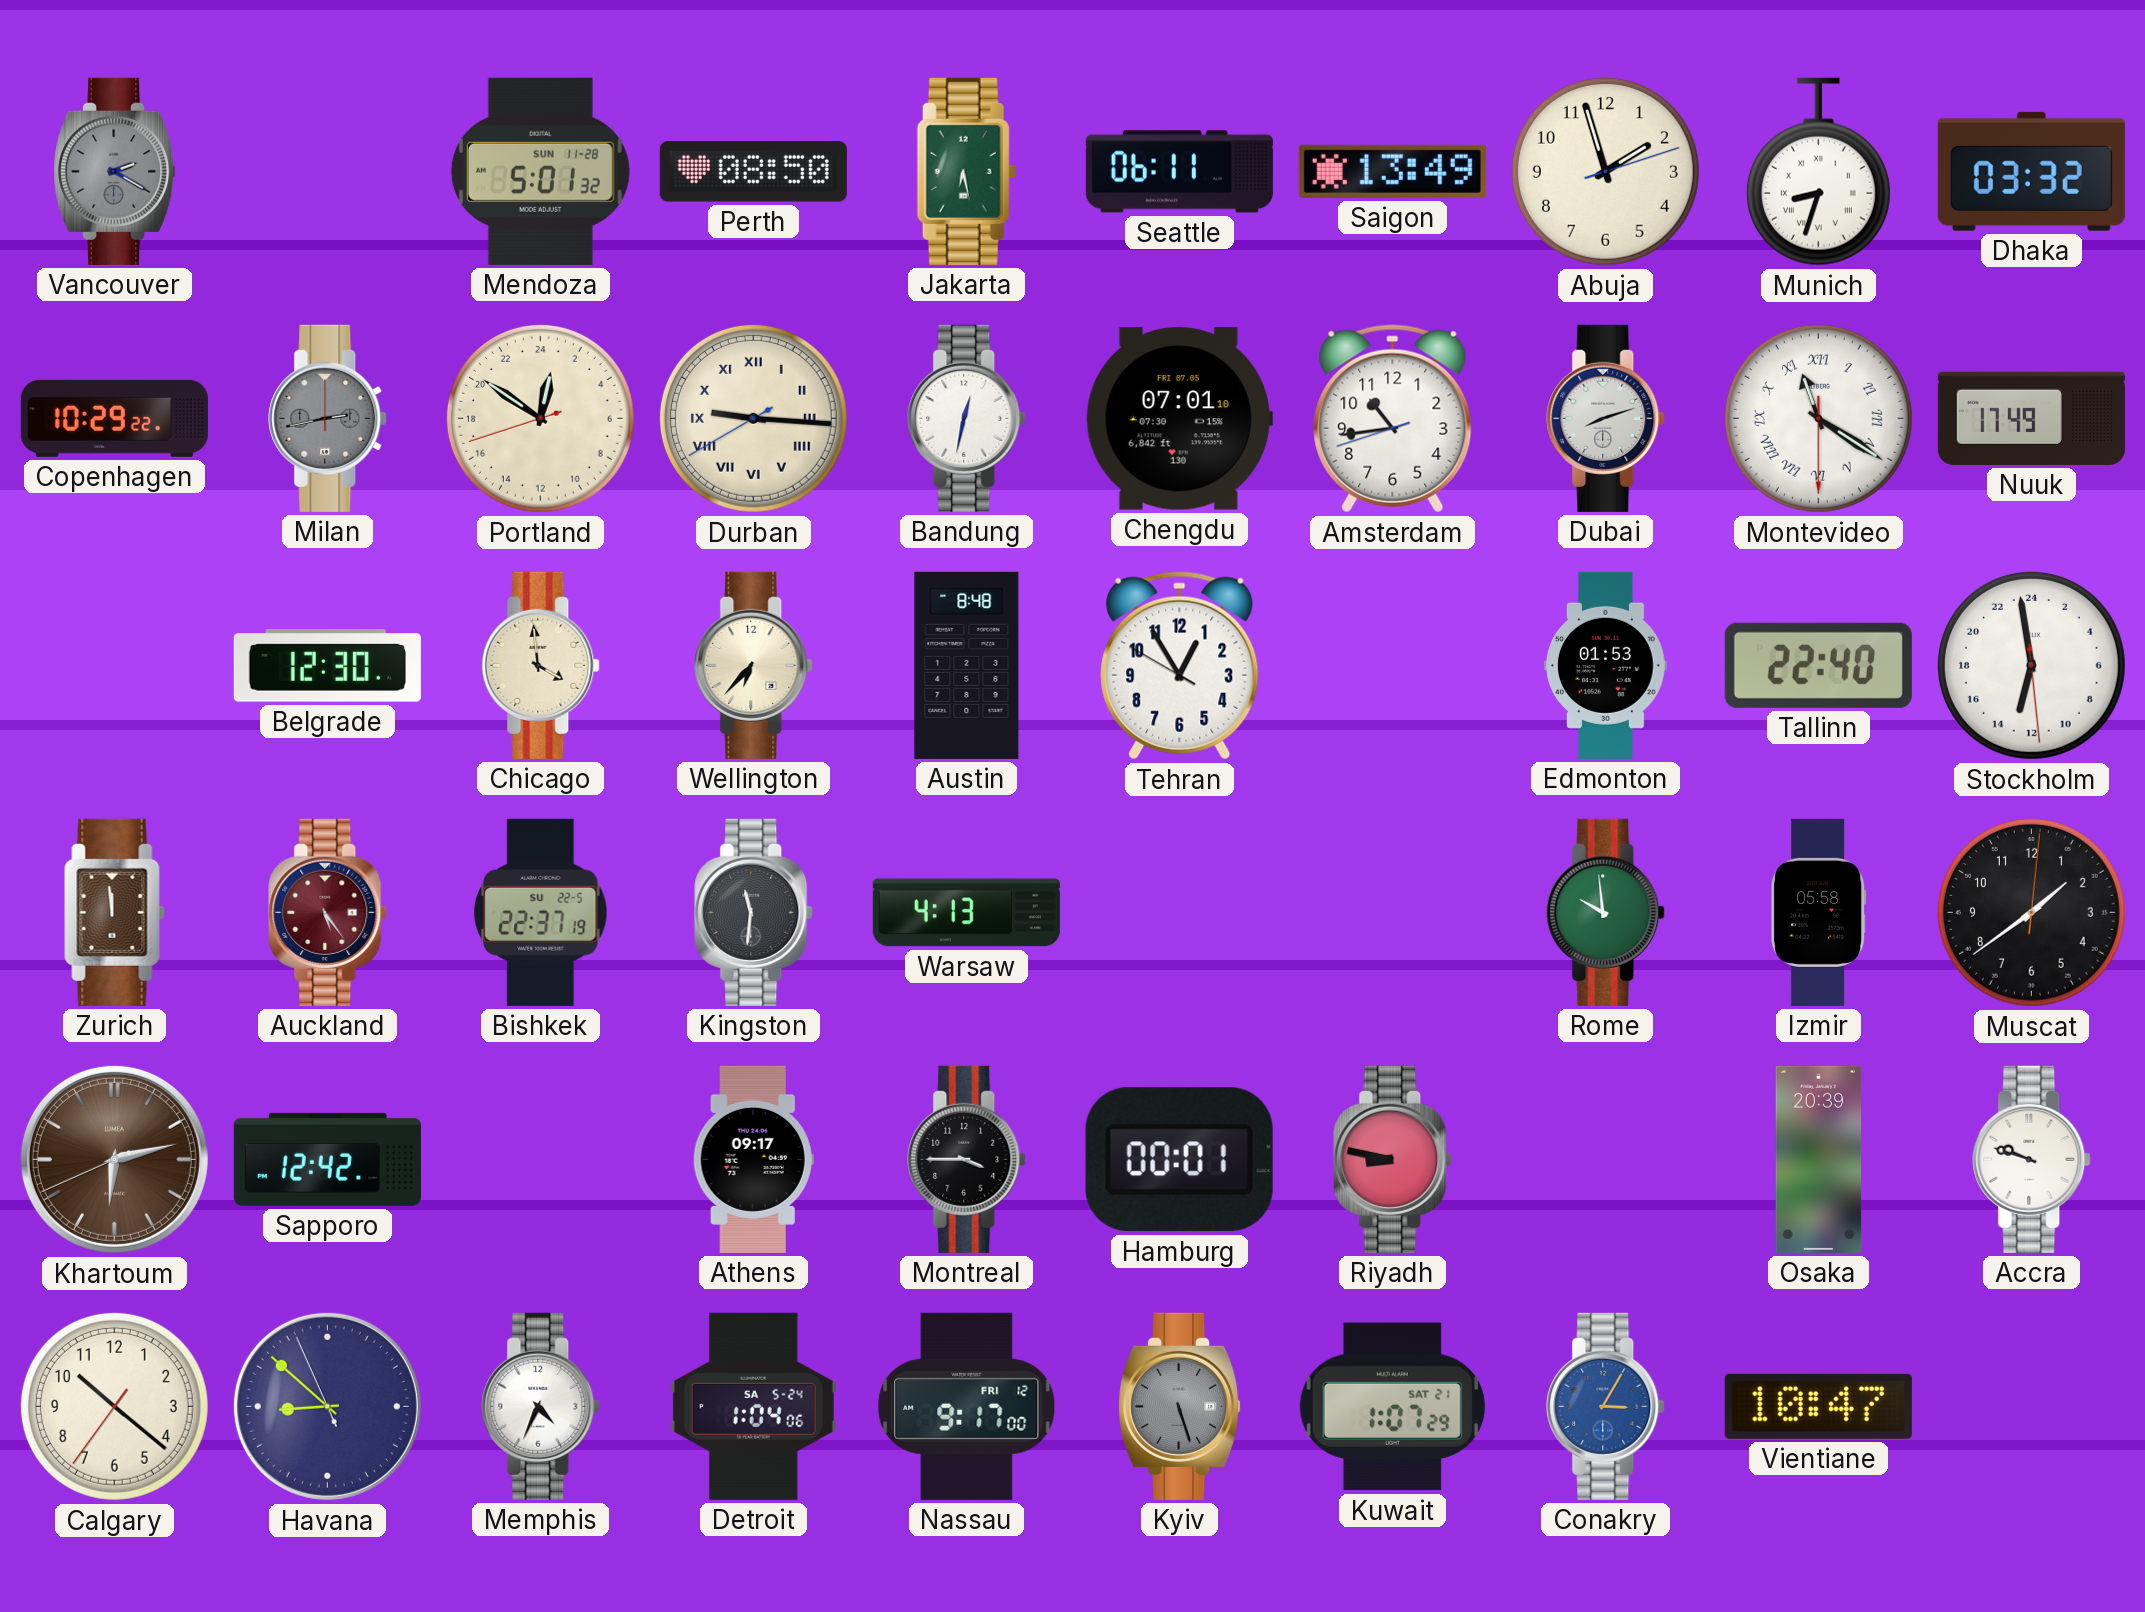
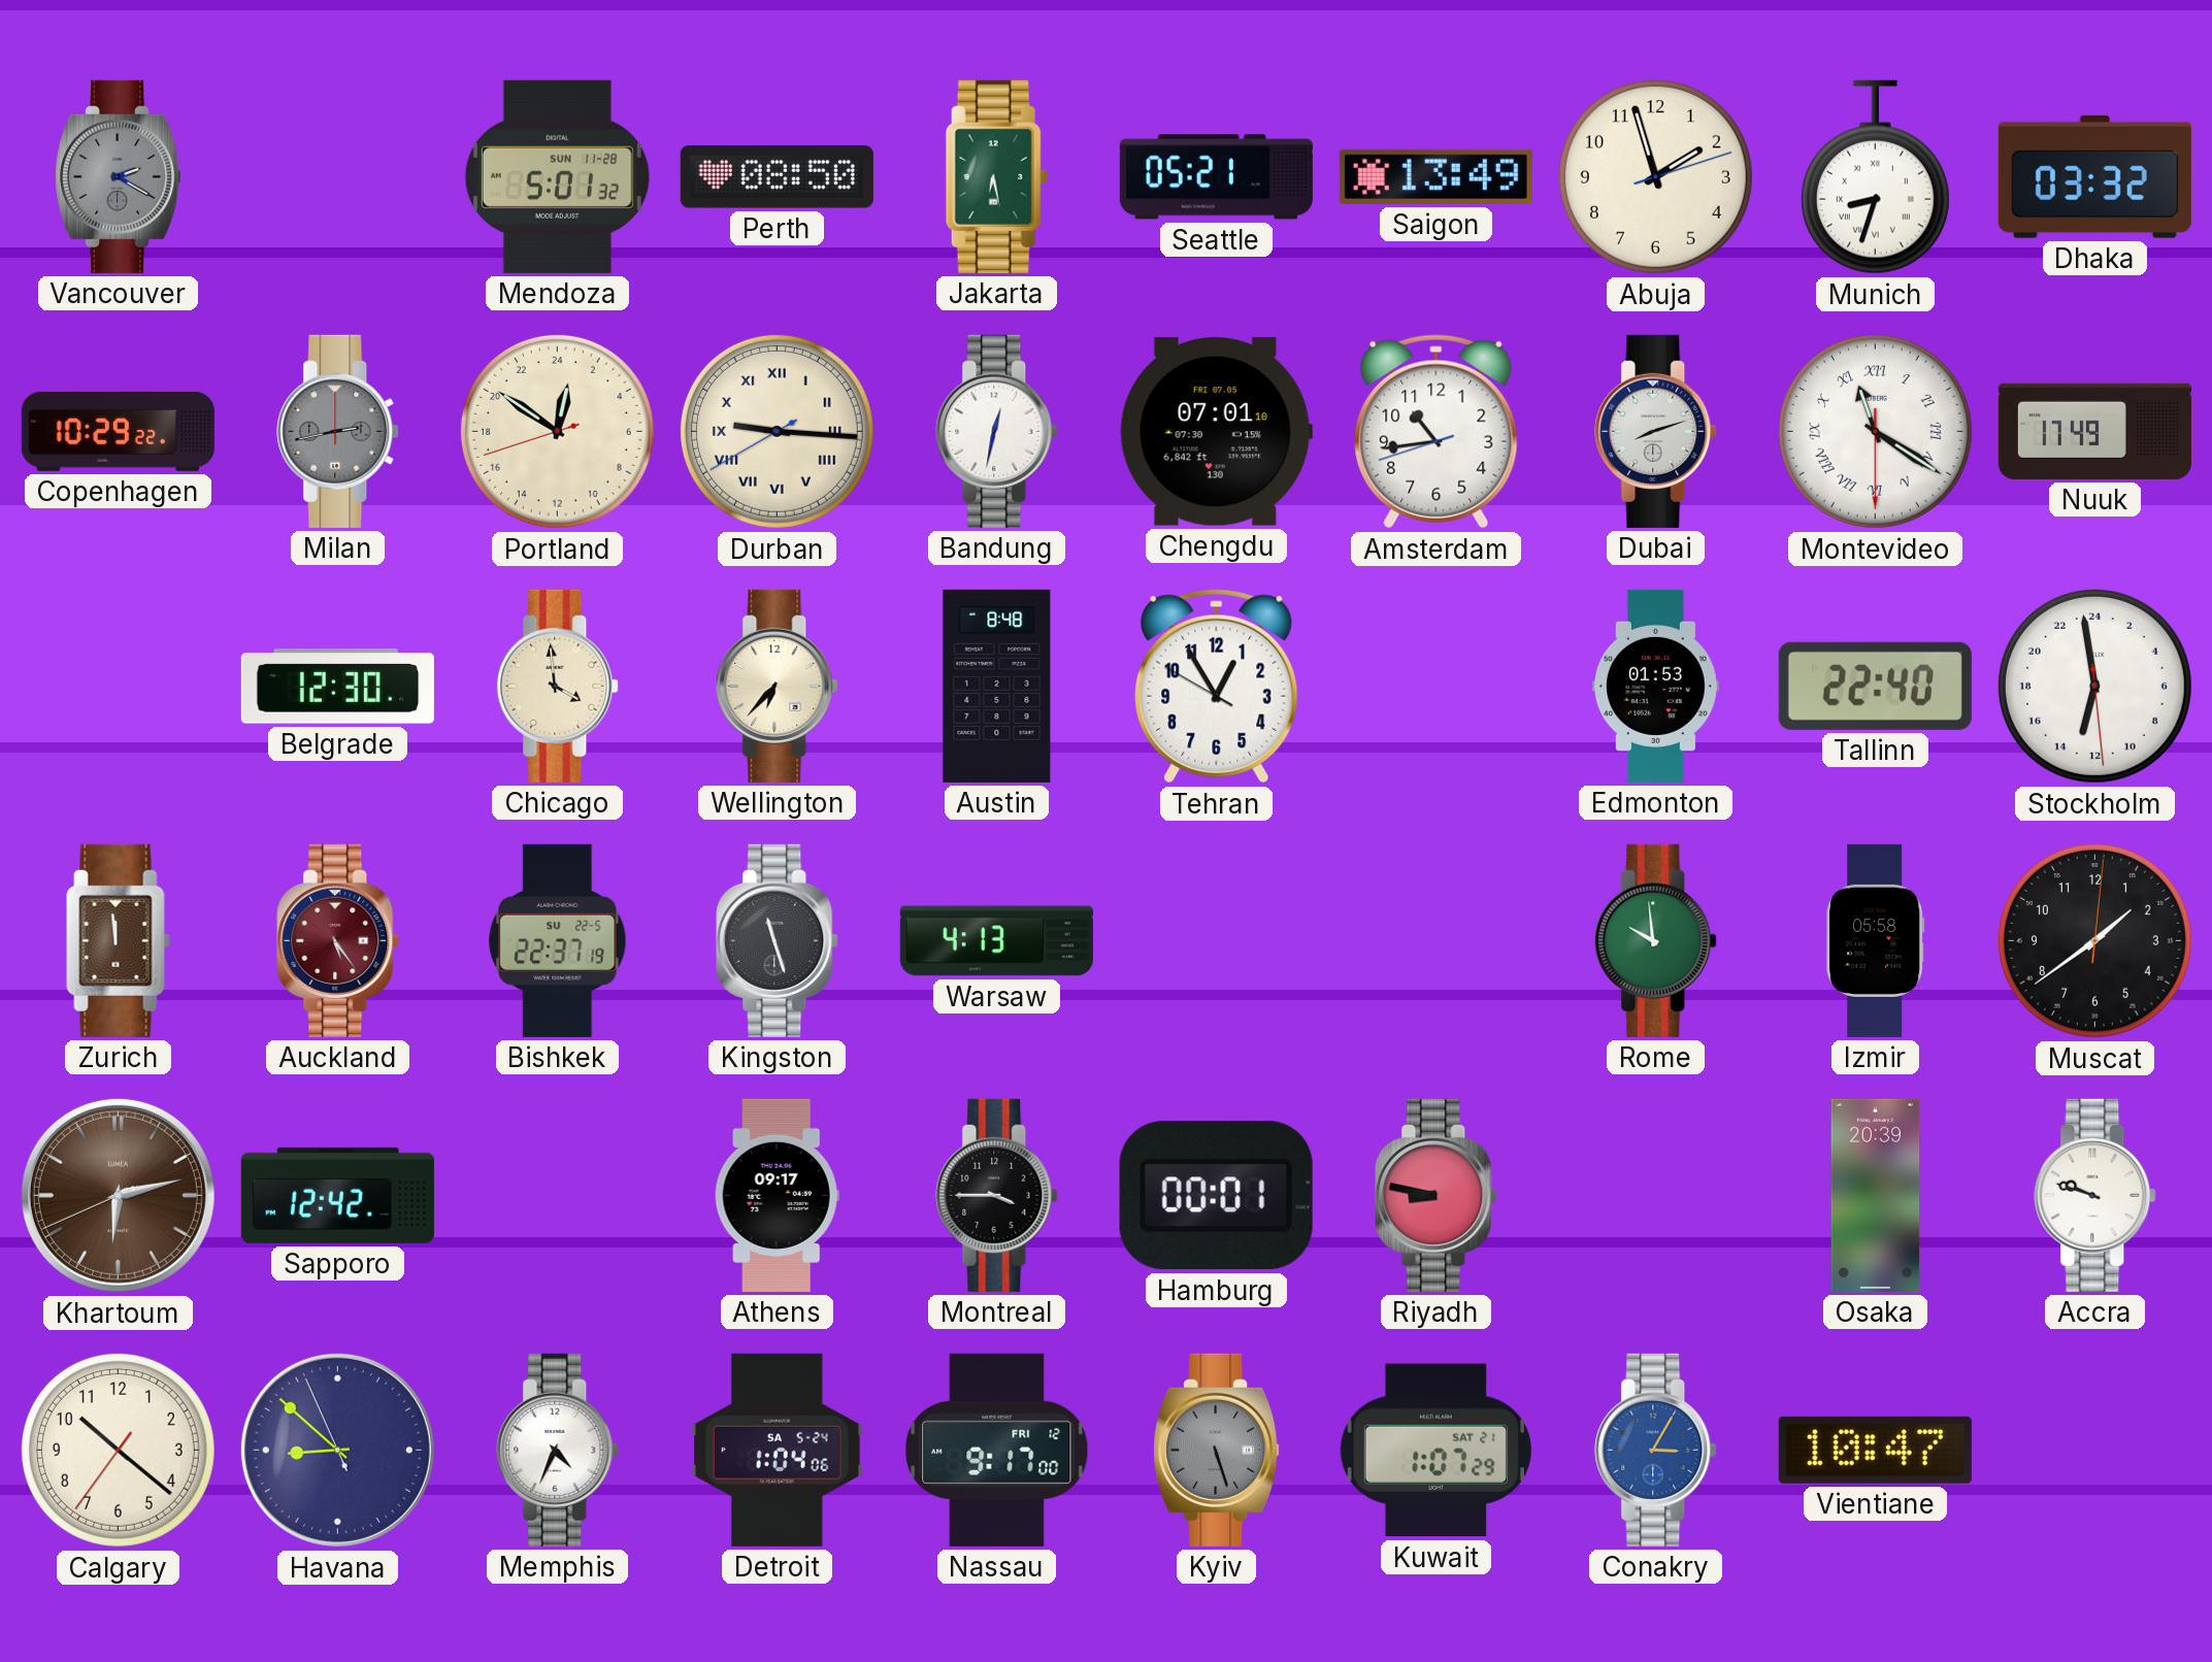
Seattle: 06:11 -> 05:21
Kingston: 11:31 -> 11:27
